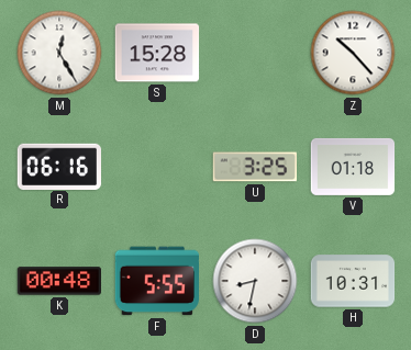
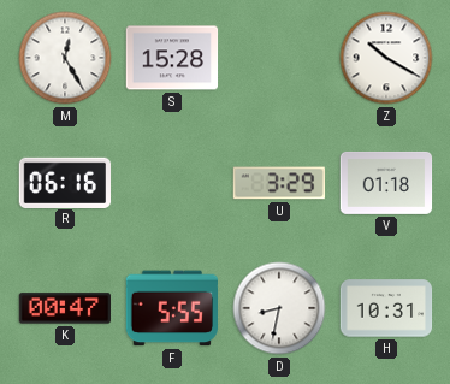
Z: 10:23 -> 10:20
U: 3:25 -> 3:29
K: 00:48 -> 00:47
